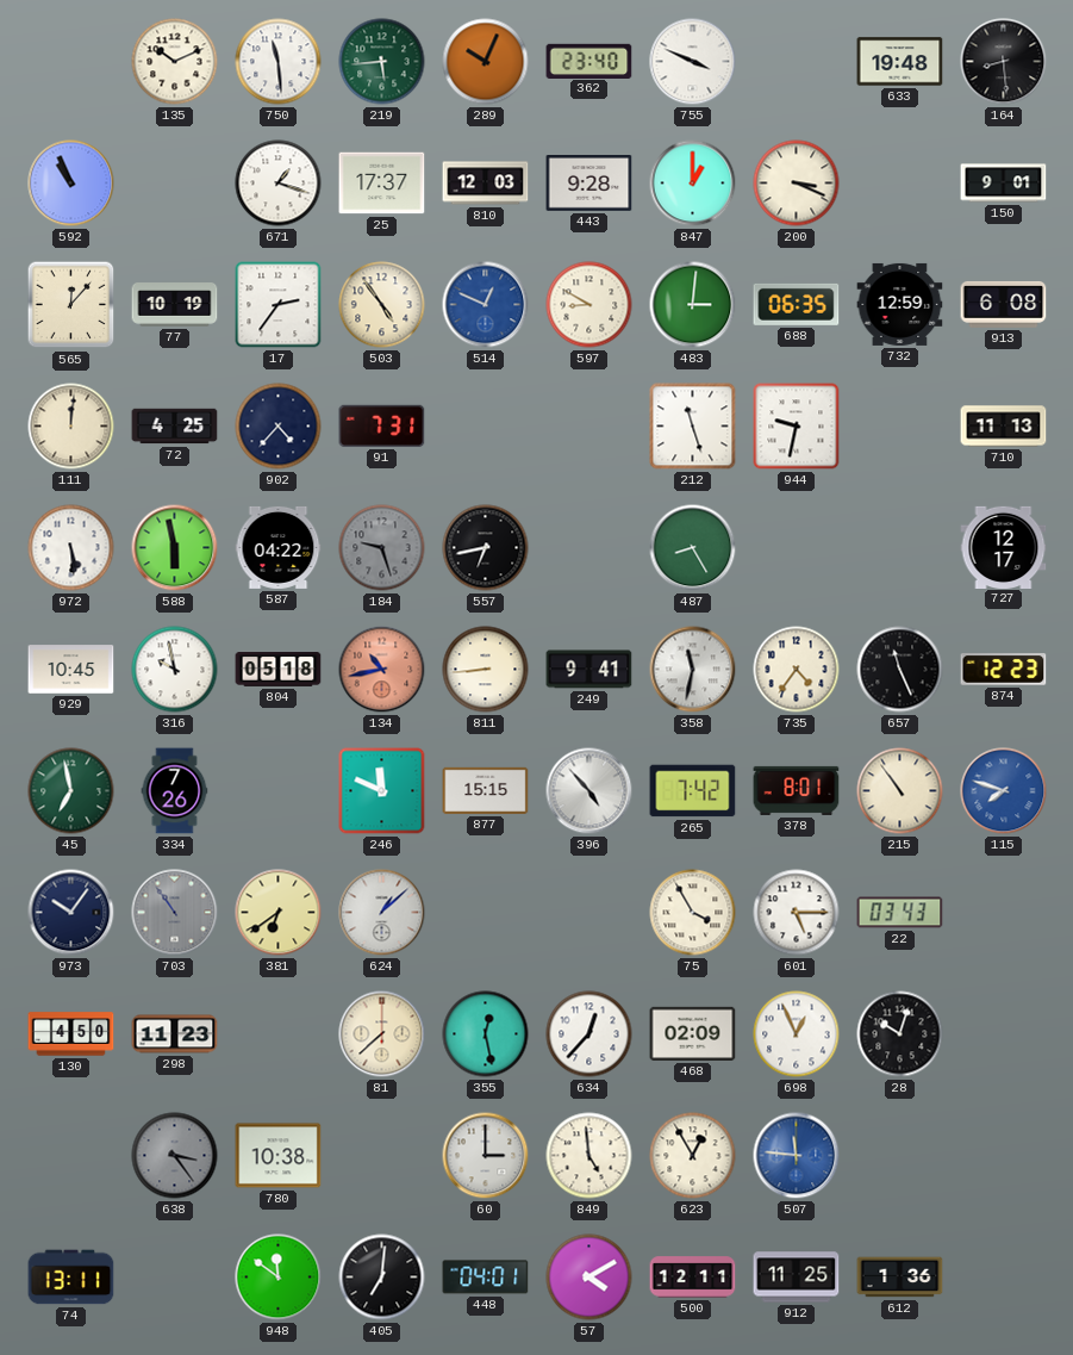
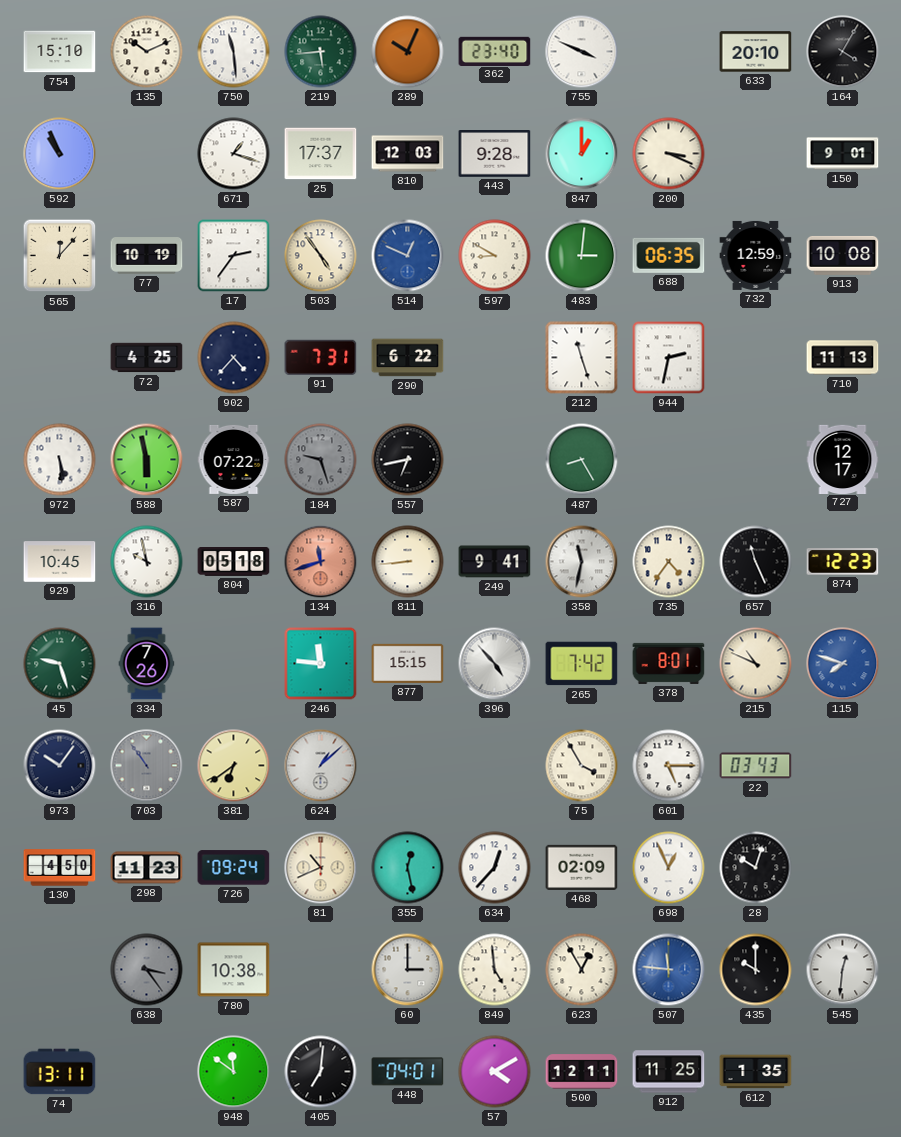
754: none -> 15:10
633: 19:48 -> 20:10
164: 8:29 -> 4:05
913: 6:08 -> 10:08
111: 12:01 -> none
290: none -> 6:22
944: 9:32 -> 2:32
587: 04:22 -> 07:22
134: 10:43 -> 11:42
45: 6:58 -> 9:27
246: 11:49 -> 11:46
215: 10:54 -> 10:49
726: none -> 09:24
81: 7:38 -> 10:41
435: none -> 10:00
545: none -> 12:31
612: 1:36 -> 1:35
